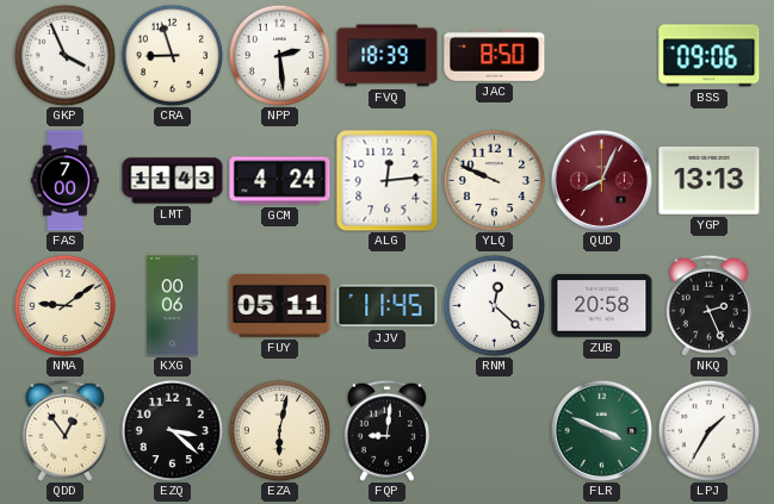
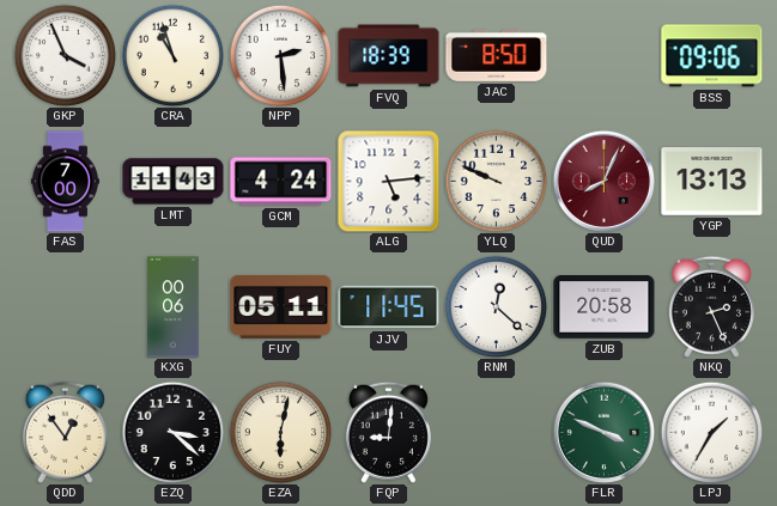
CRA: 8:57 -> 10:57
ALG: 12:14 -> 5:14
NMA: 9:09 -> none
